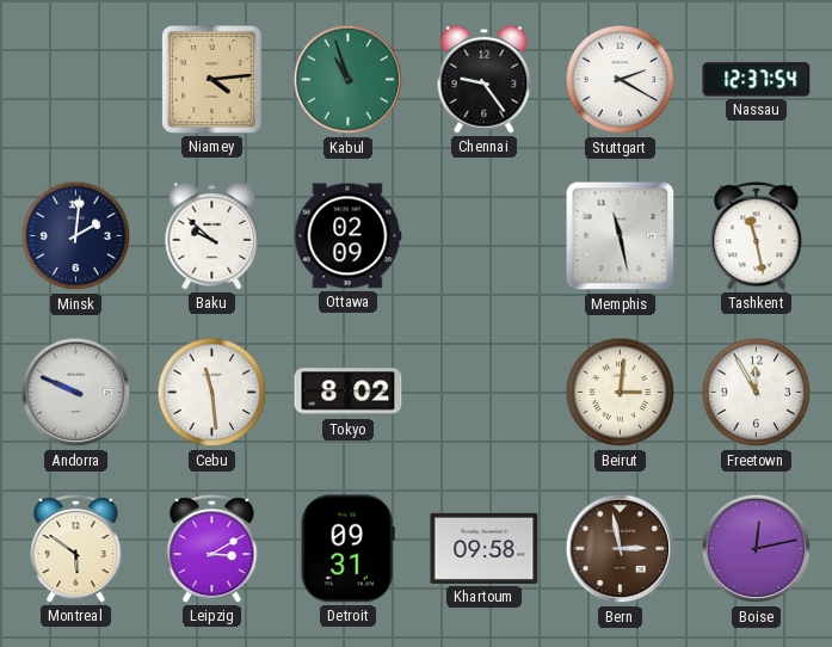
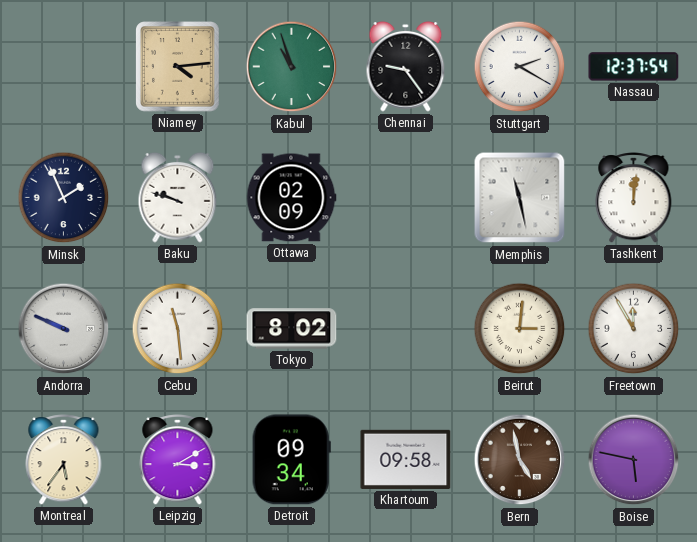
Minsk: 2:01 -> 1:56
Baku: 9:52 -> 9:48
Tashkent: 11:28 -> 12:01
Montreal: 5:51 -> 5:36
Detroit: 09:31 -> 09:34
Bern: 2:58 -> 4:58
Boise: 12:13 -> 5:47
